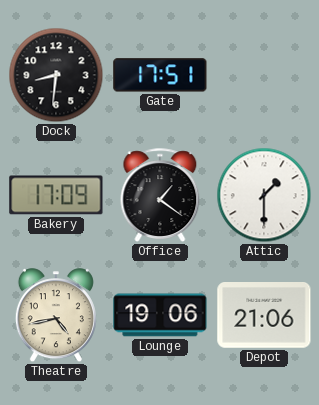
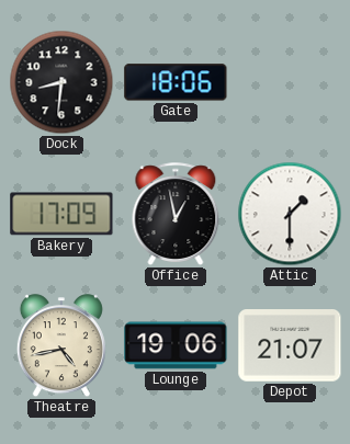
Gate: 17:51 -> 18:06
Office: 1:21 -> 12:58
Depot: 21:06 -> 21:07
